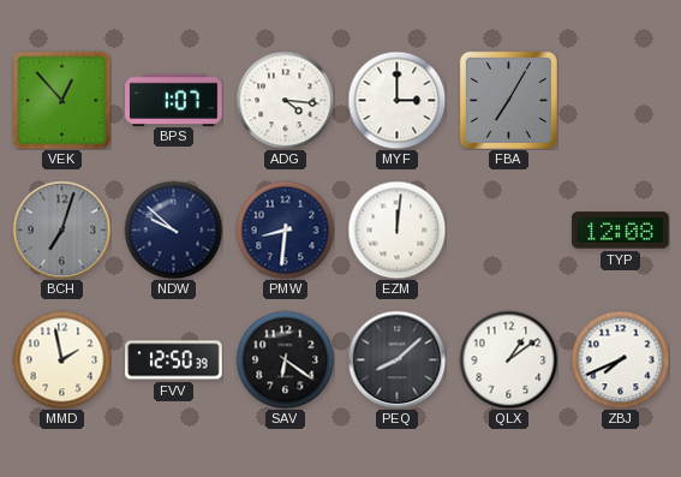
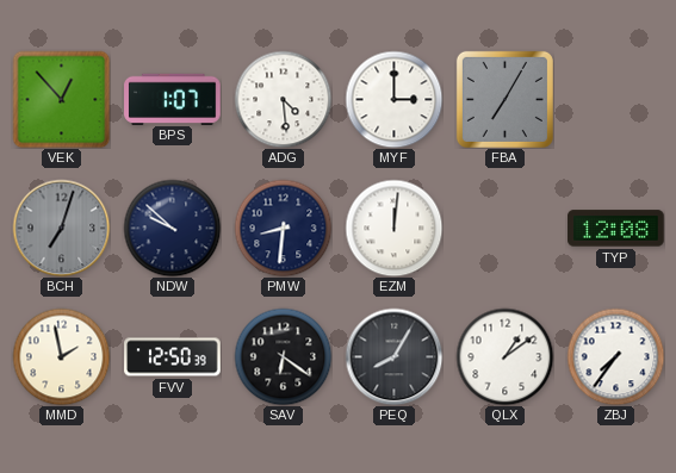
ADG: 4:16 -> 4:29
PEQ: 8:08 -> 8:05
ZBJ: 7:41 -> 7:36
